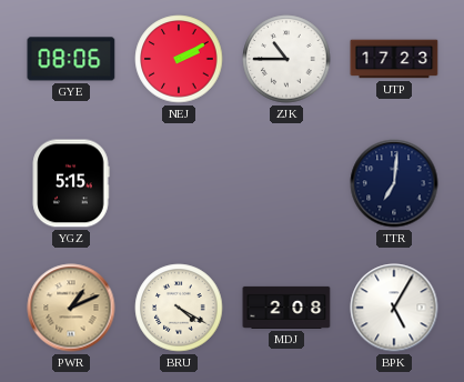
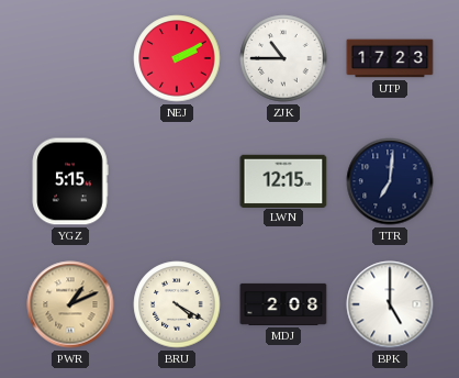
GYE: 08:06 -> none
LWN: none -> 12:15
BPK: 5:05 -> 5:00
